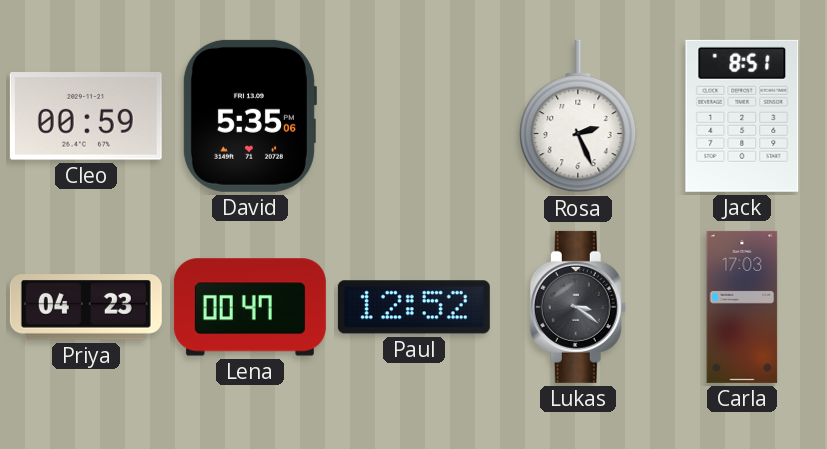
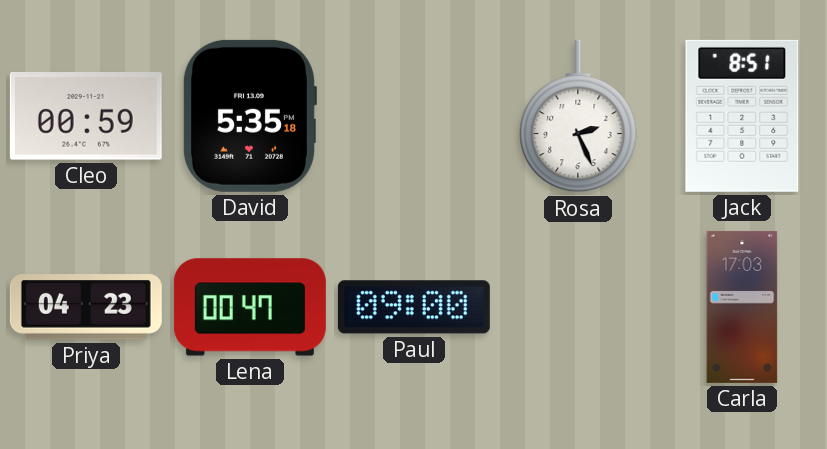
David: 5:35:06 -> 5:35:18
Paul: 12:52 -> 09:00
Lukas: 3:21 -> none
